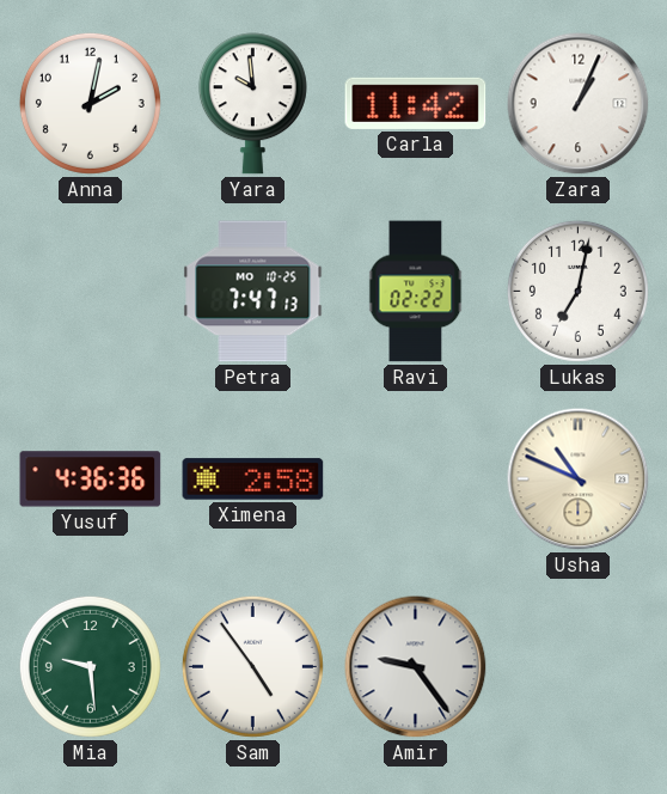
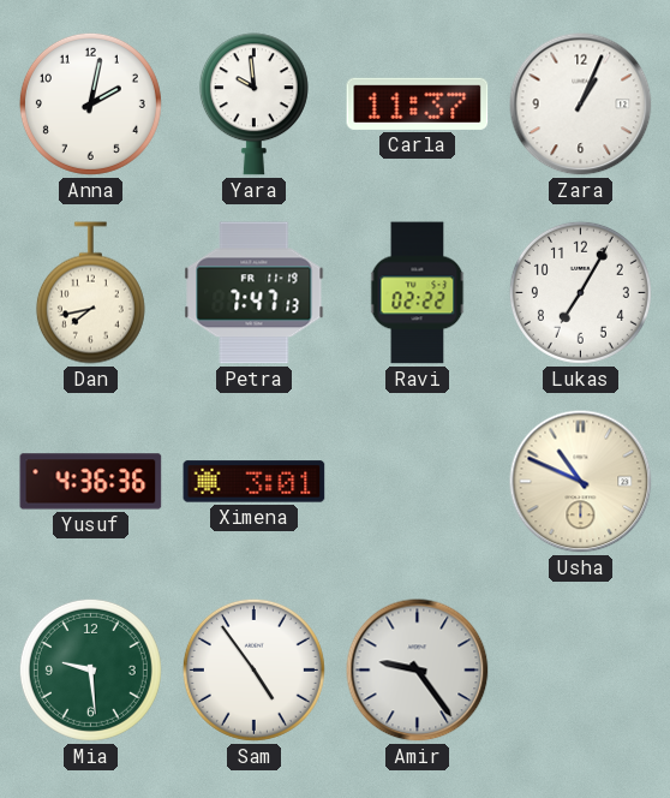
Carla: 11:42 -> 11:37
Dan: none -> 7:43
Petra date: MO 10-25 -> FR 11-19
Lukas: 7:02 -> 7:05
Ximena: 2:58 -> 3:01
